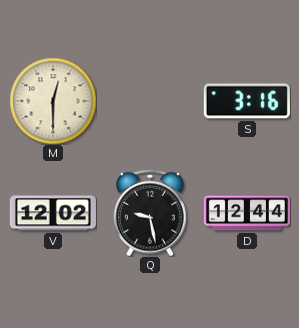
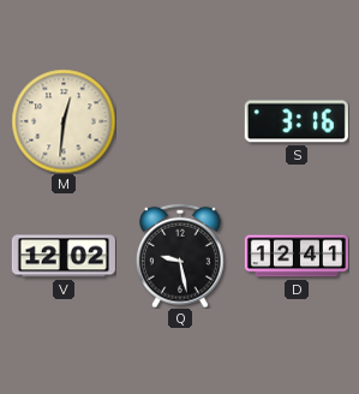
M: 12:30 -> 12:31
D: 12:44 -> 12:41
